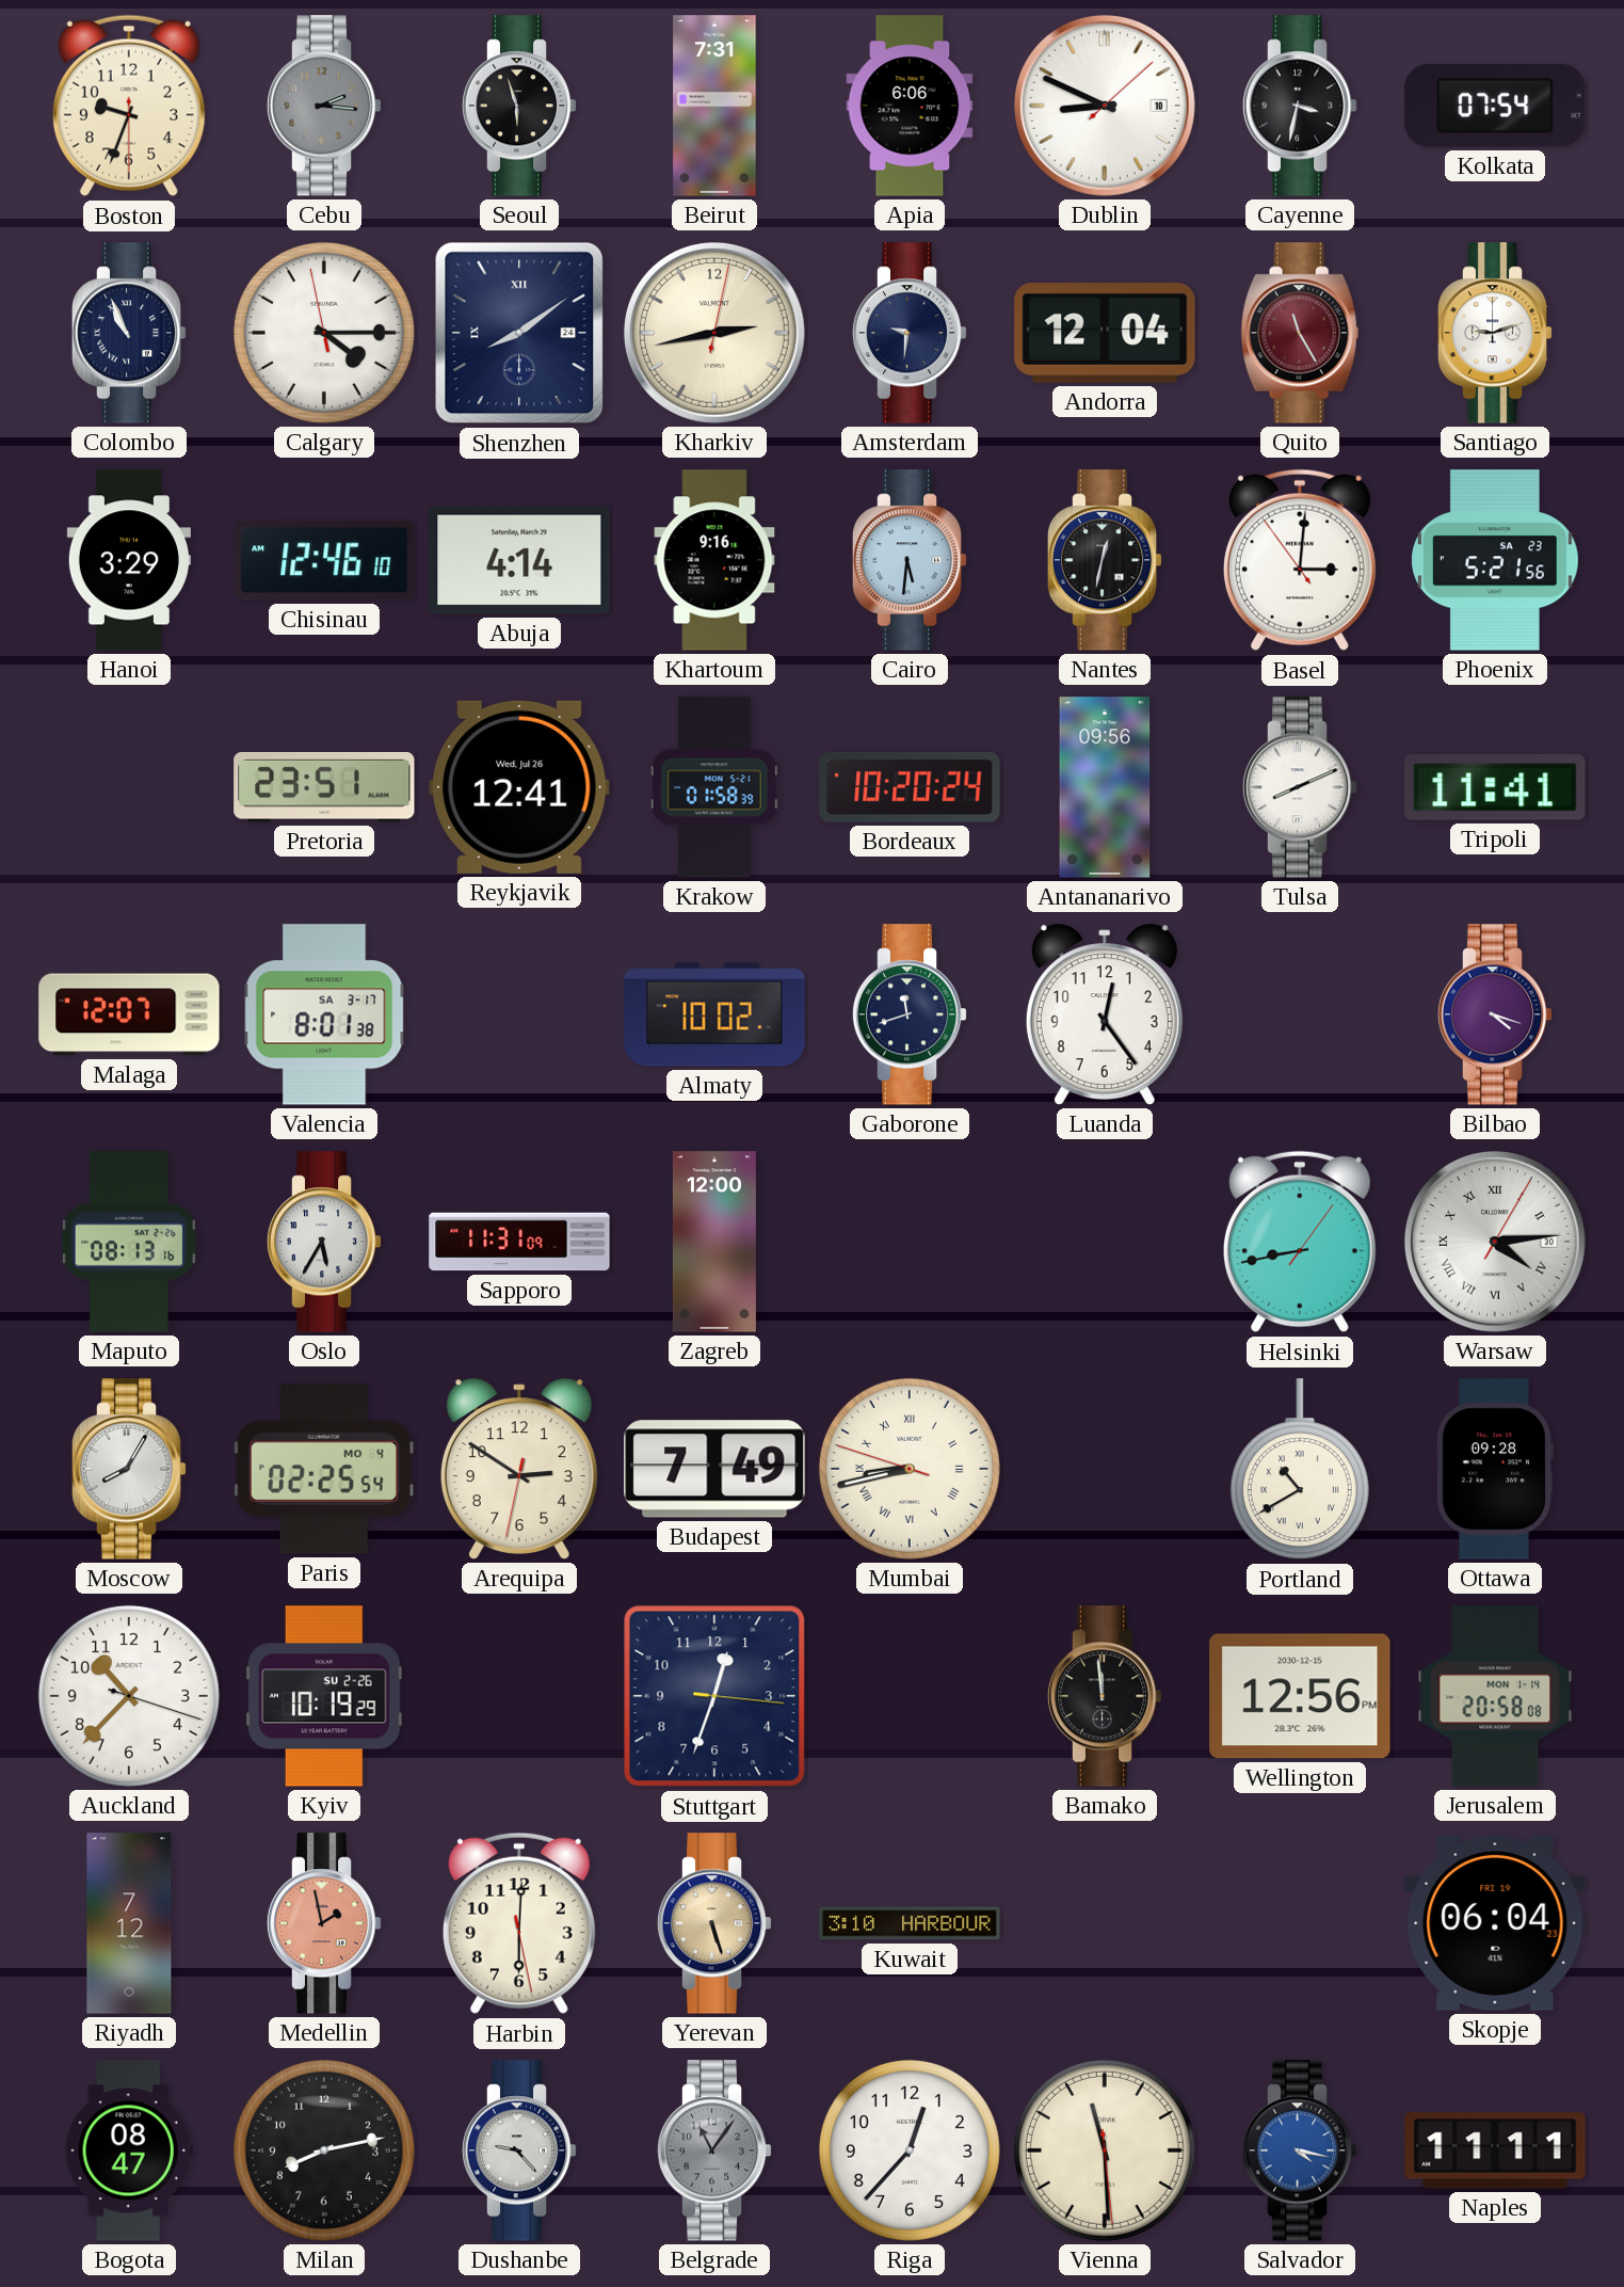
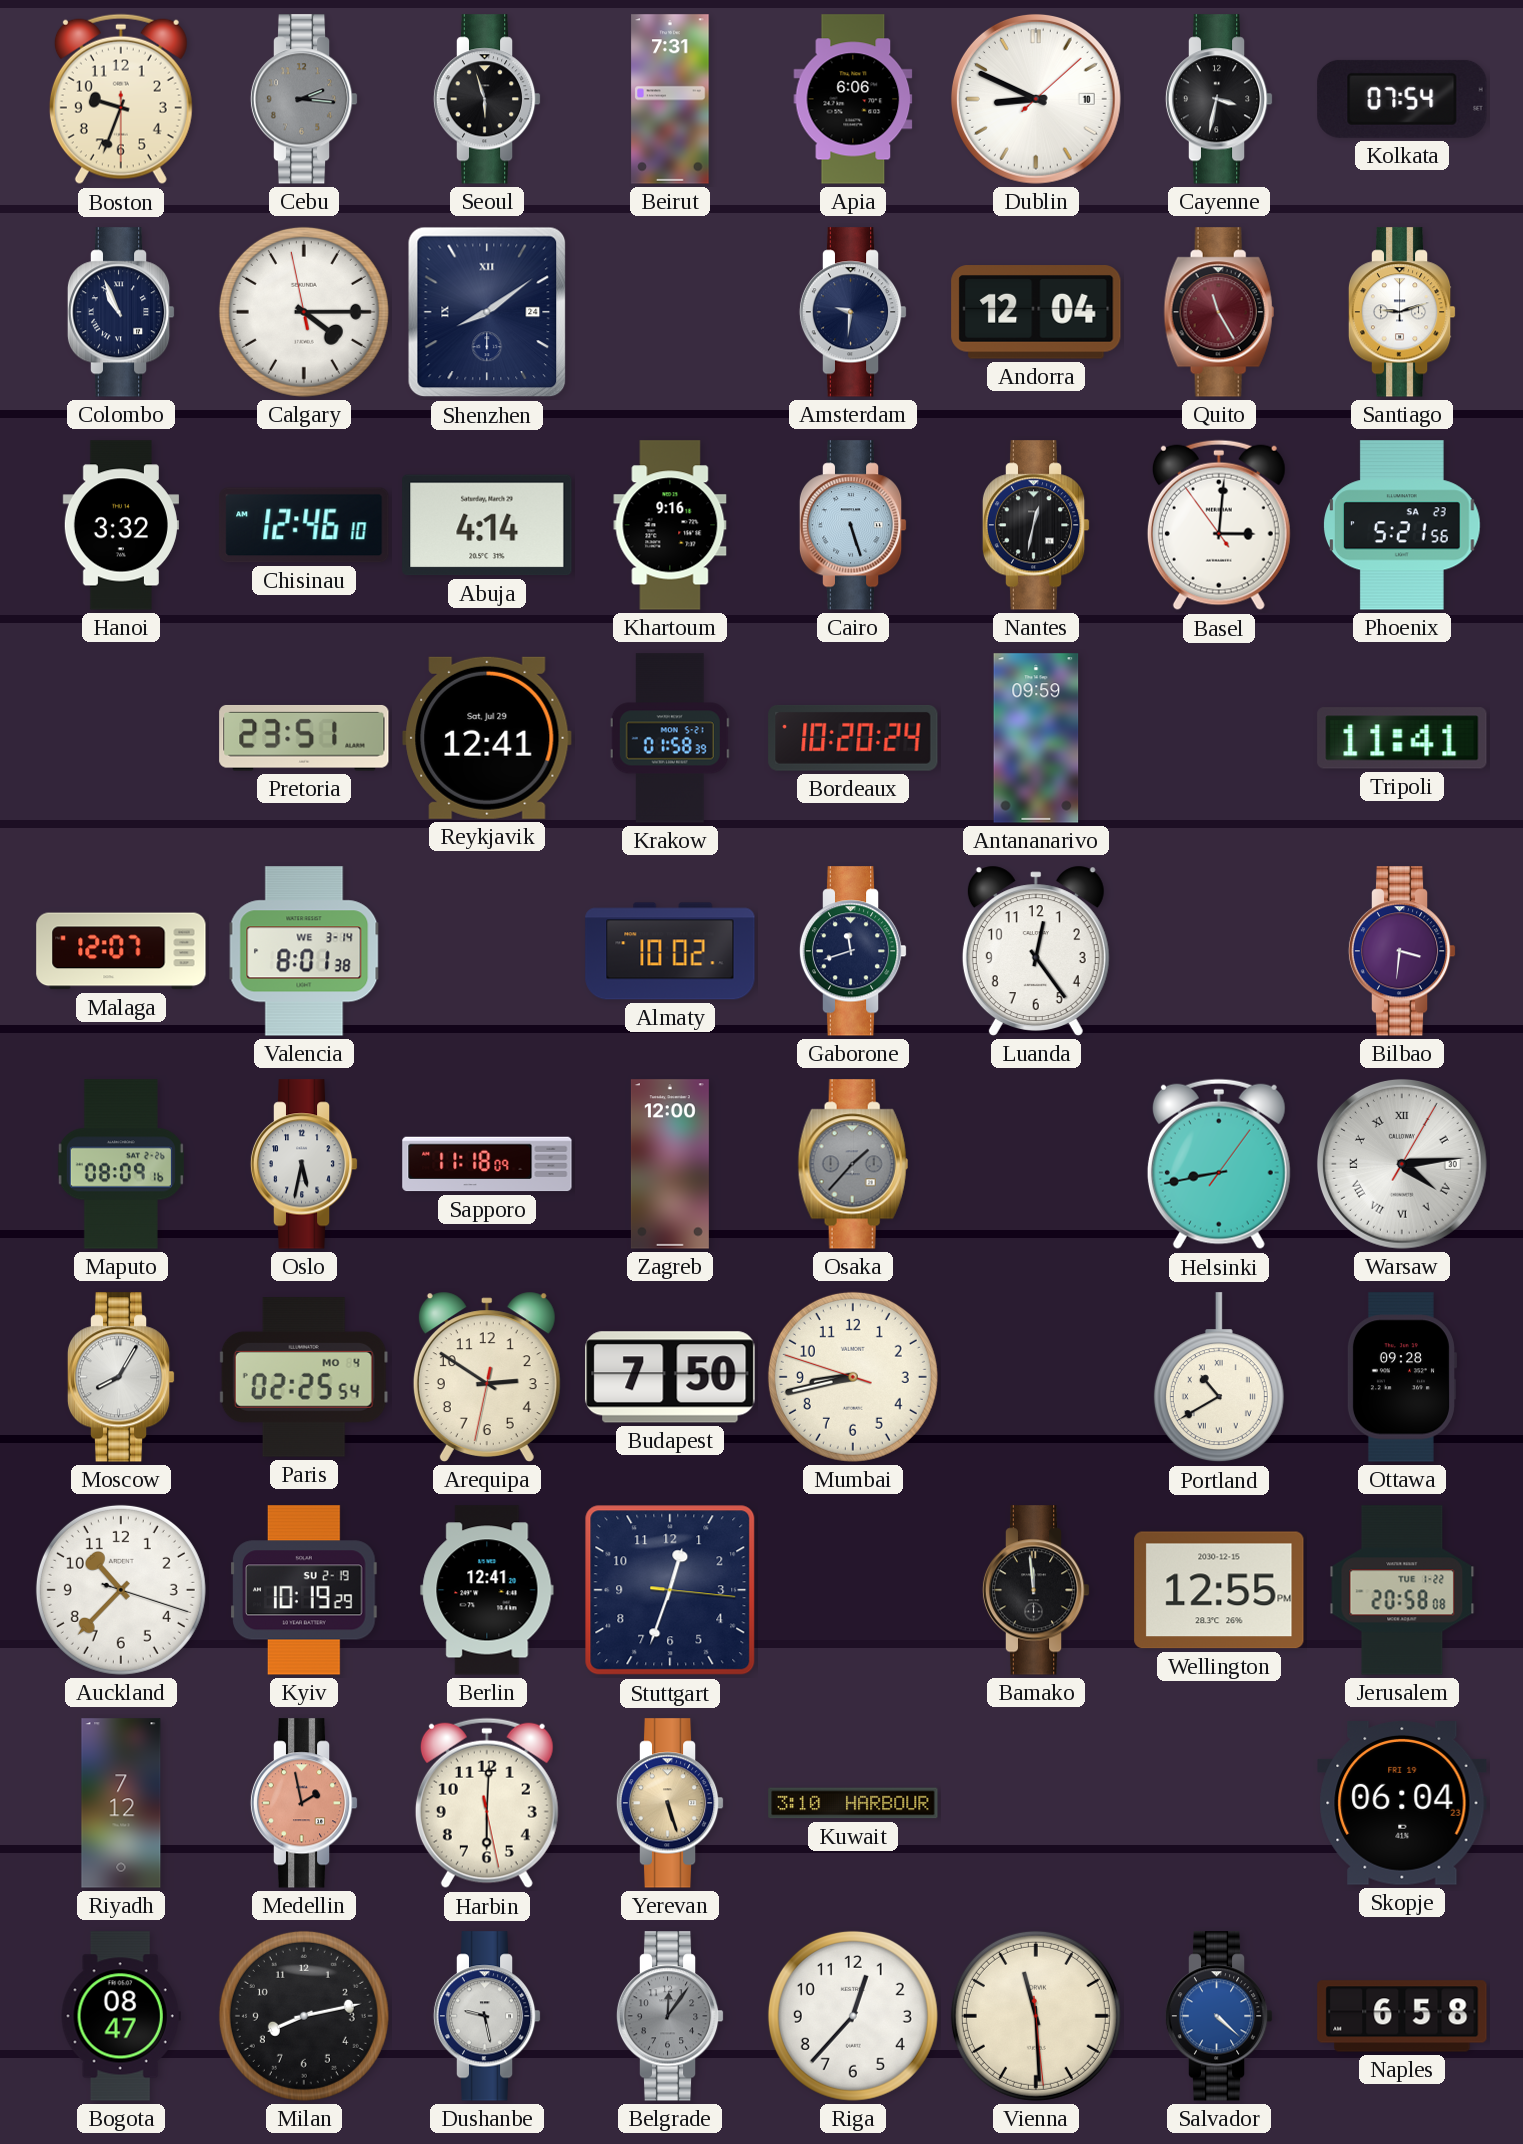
Kharkiv: 2:43 -> none
Hanoi: 3:29 -> 3:32
Cairo: 5:31 -> 5:27
Reykjavik date: Wed, Jul 26 -> Sat, Jul 29
Antananarivo: 09:56 -> 09:59
Tulsa: 8:11 -> none
Valencia date: SA 3-17 -> WE 3-14
Bilbao: 4:18 -> 3:31
Maputo: 08:13 -> 08:09
Oslo: 5:35 -> 5:32
Sapporo: 11:31 -> 11:18
Osaka: none -> 1:37
Budapest: 7:49 -> 7:50
Mumbai numerals: Roman -> Arabic
Kyiv date: SU 2-26 -> SU 2-19
Berlin: none -> 12:41
Wellington: 12:56 -> 12:55
Jerusalem date: MON 1-14 -> TUE 1-22
Dushanbe: 9:23 -> 9:28
Belgrade: 11:06 -> 12:06
Salvador: 4:17 -> 4:22
Naples: 11:11 -> 6:58
